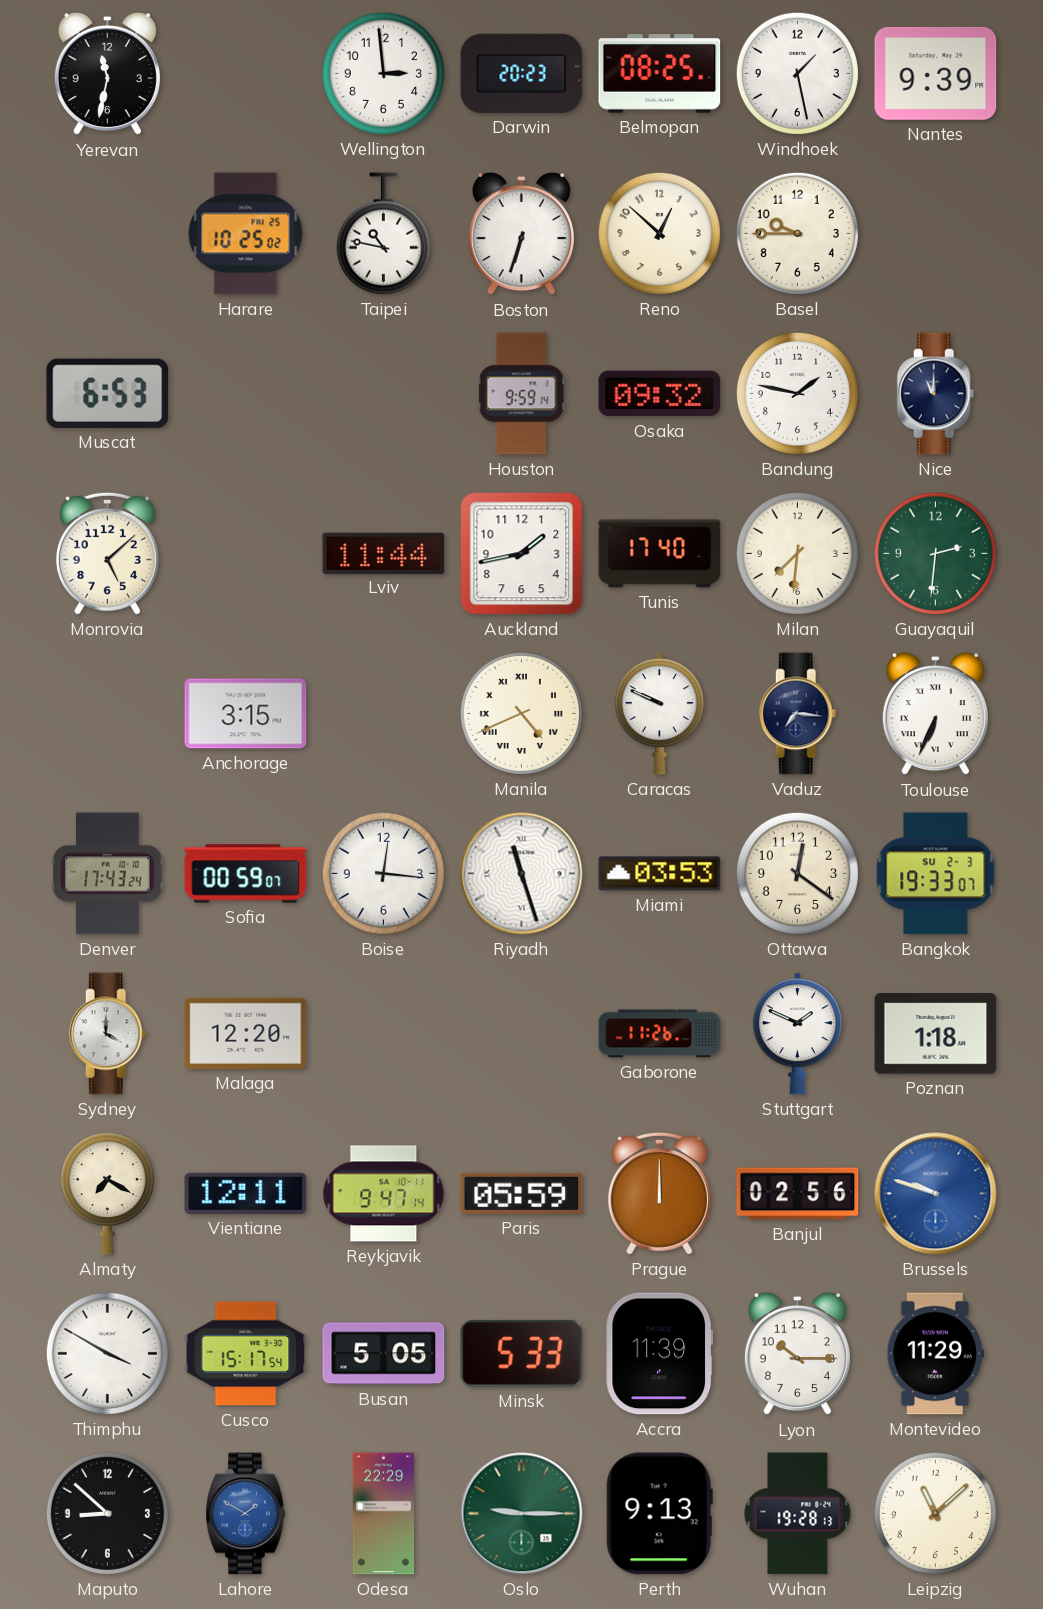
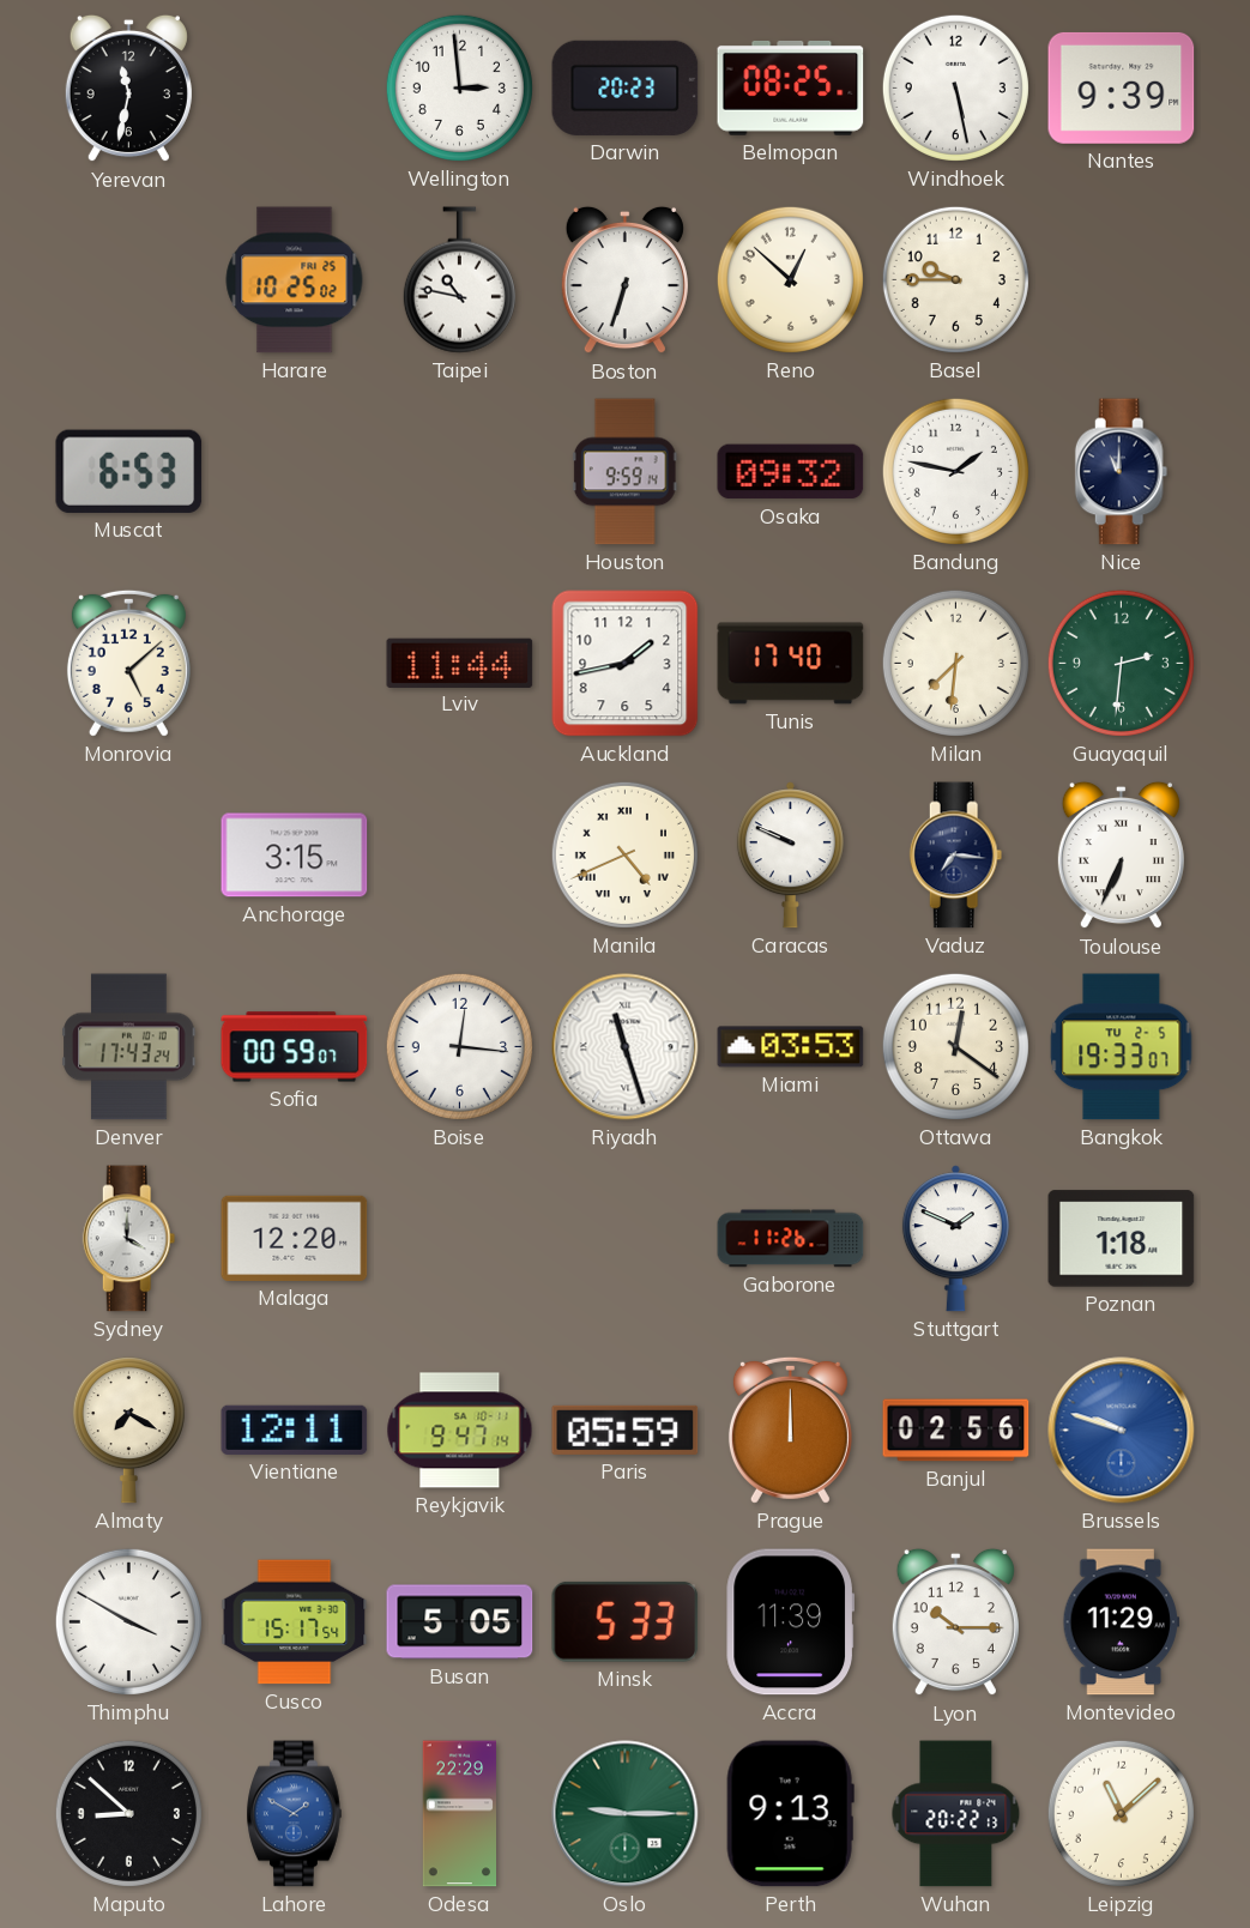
Windhoek: 1:28 -> 5:28
Bangkok date: SU 2-3 -> TU 2-5
Wuhan: 19:28 -> 20:22
